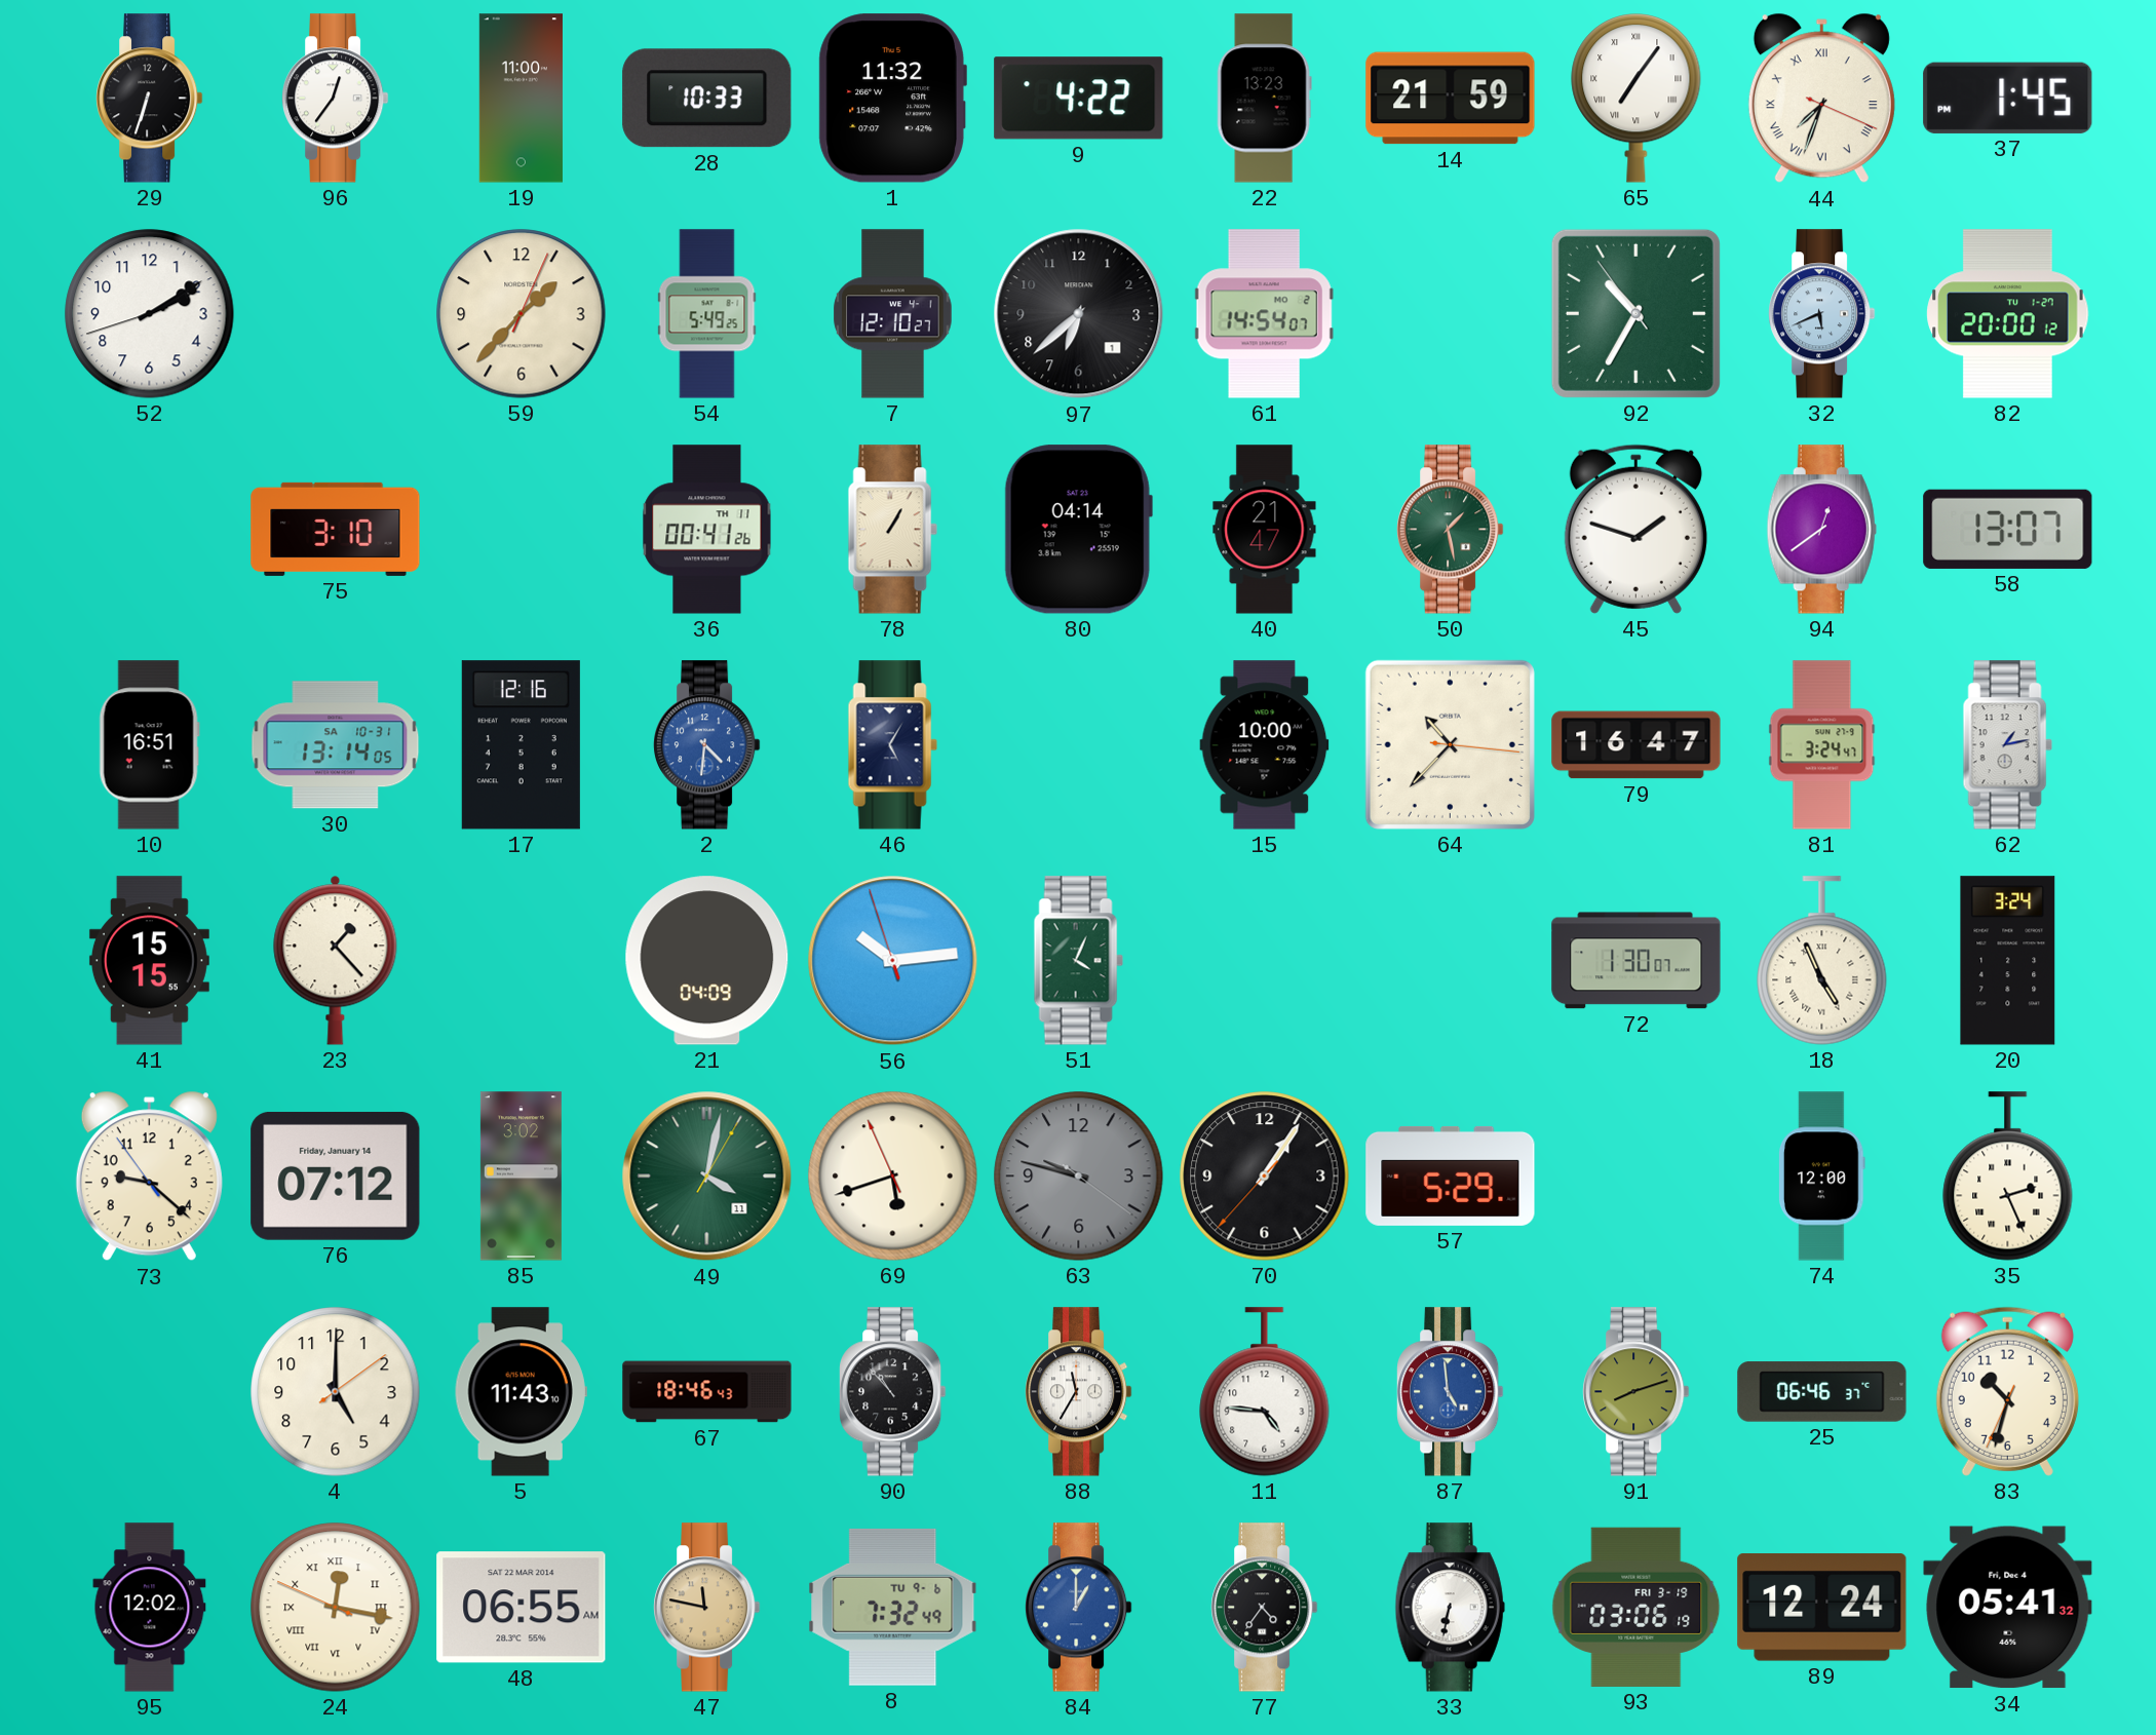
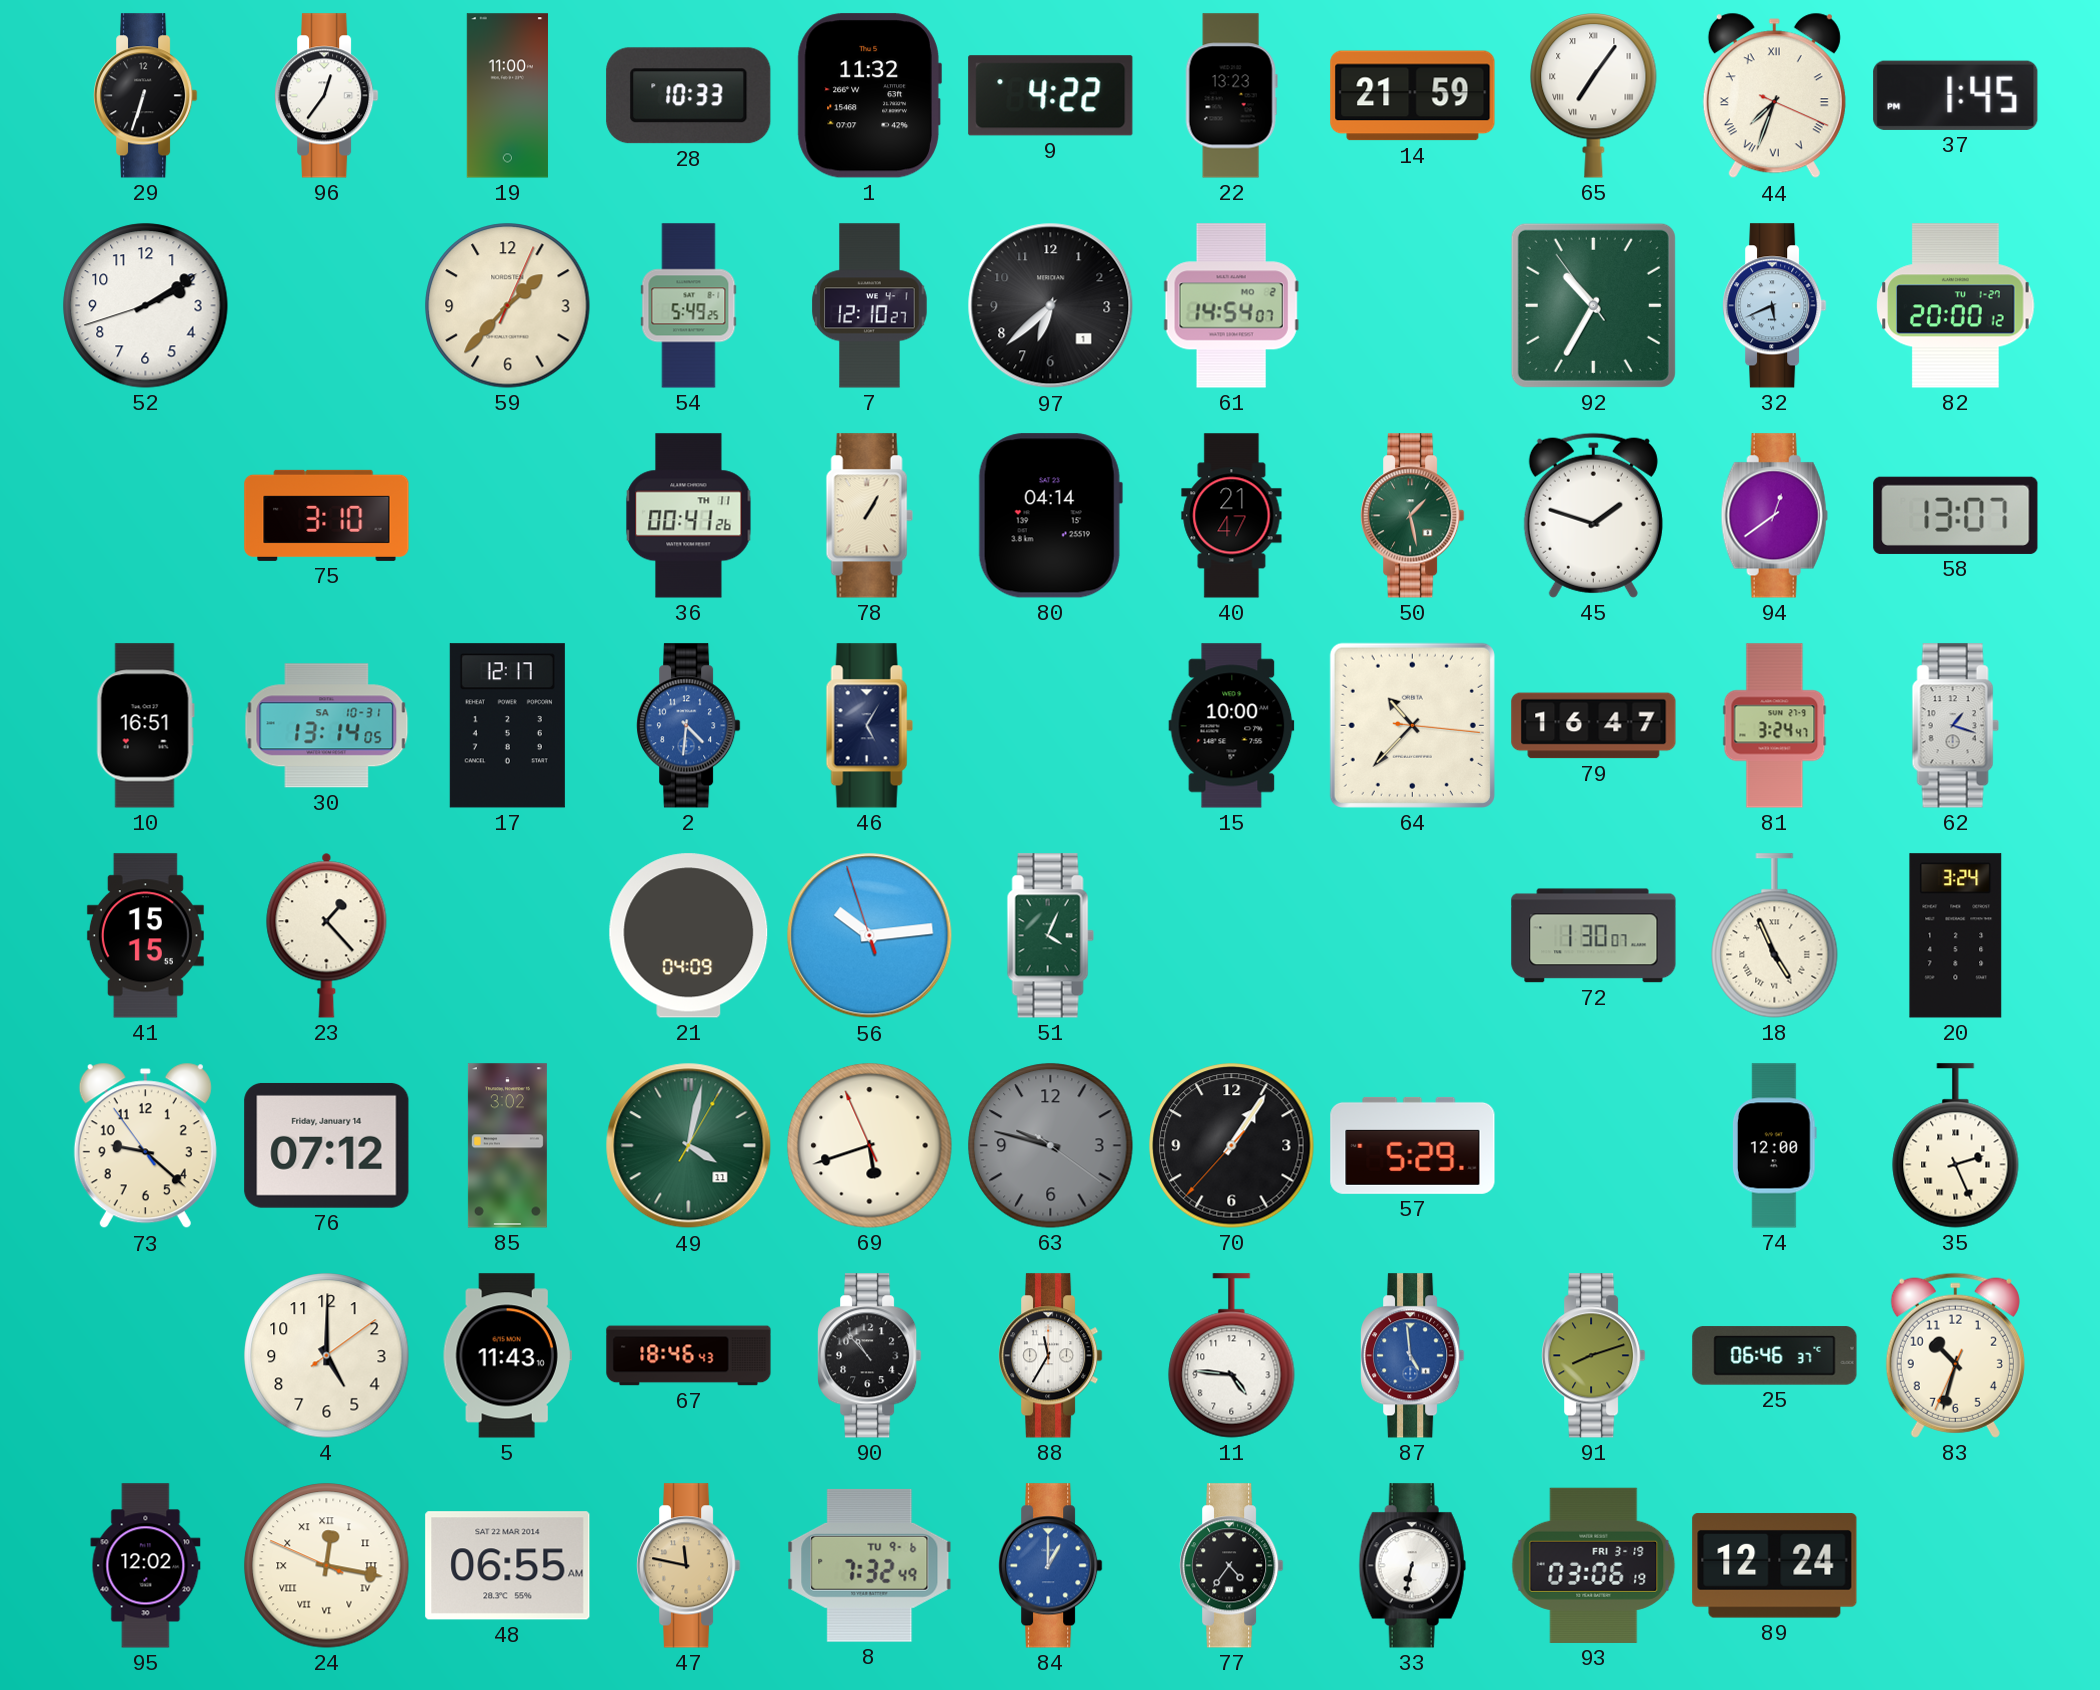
17: 12:16 -> 12:17
62: 1:13 -> 1:18
34: 05:41 -> none
